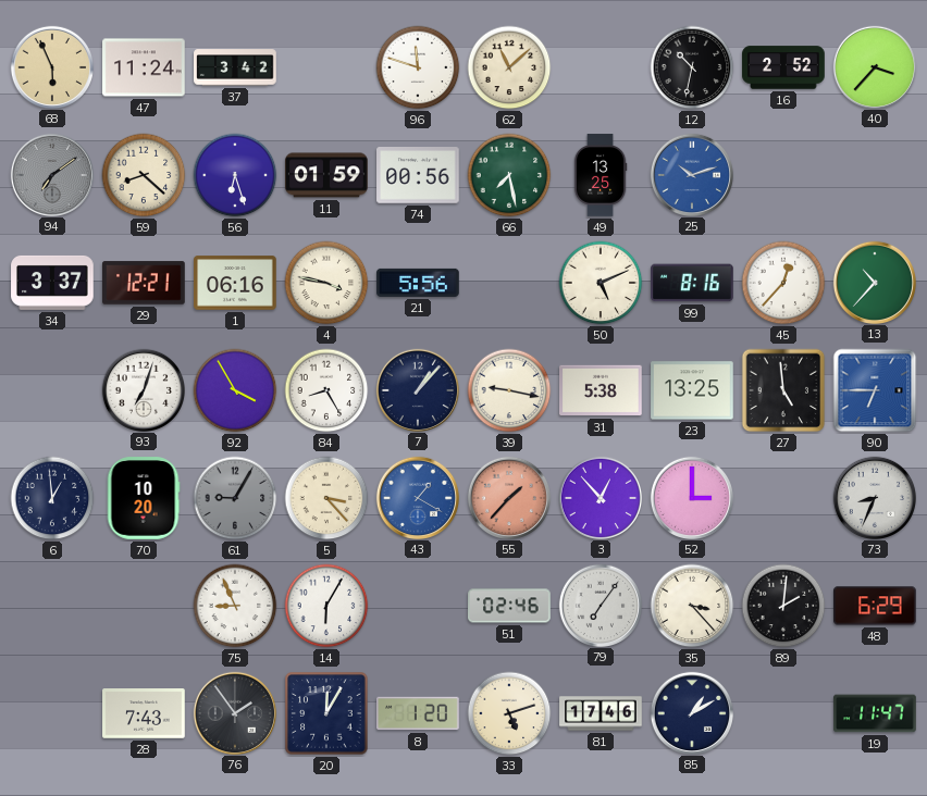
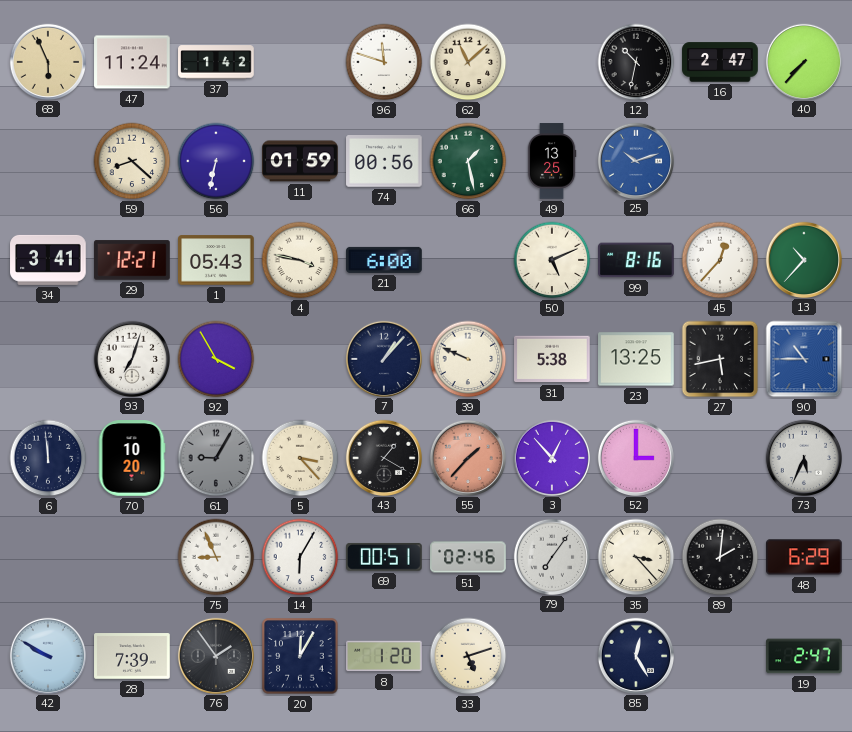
37: 3:42 -> 1:42
16: 2:52 -> 2:47
40: 3:37 -> 7:37
94: 7:09 -> none
56: 6:27 -> 6:32
66: 7:28 -> 1:28
34: 3:37 -> 3:41
1: 06:16 -> 05:43
21: 5:56 -> 6:00
84: 8:25 -> none
39: 9:17 -> 9:49
27: 4:59 -> 5:43
90: 6:45 -> 10:45
6: 12:59 -> 11:59
43 dial: blue -> black
73: 8:34 -> 5:34
69: none -> 00:51
42: none -> 9:50
28: 7:43 -> 7:39
81: 17:46 -> none
85: 1:10 -> 12:25
19: 11:47 -> 2:47
